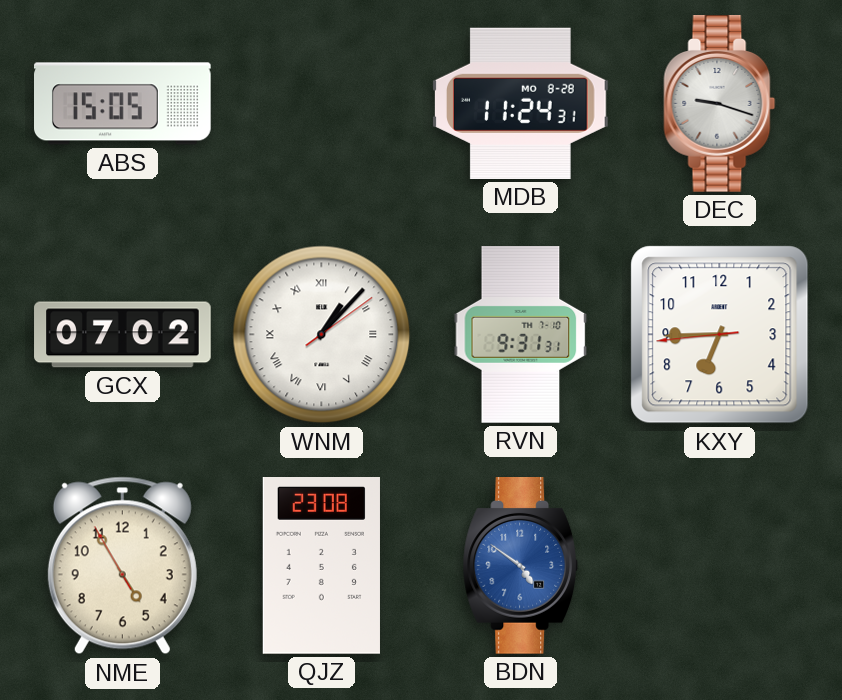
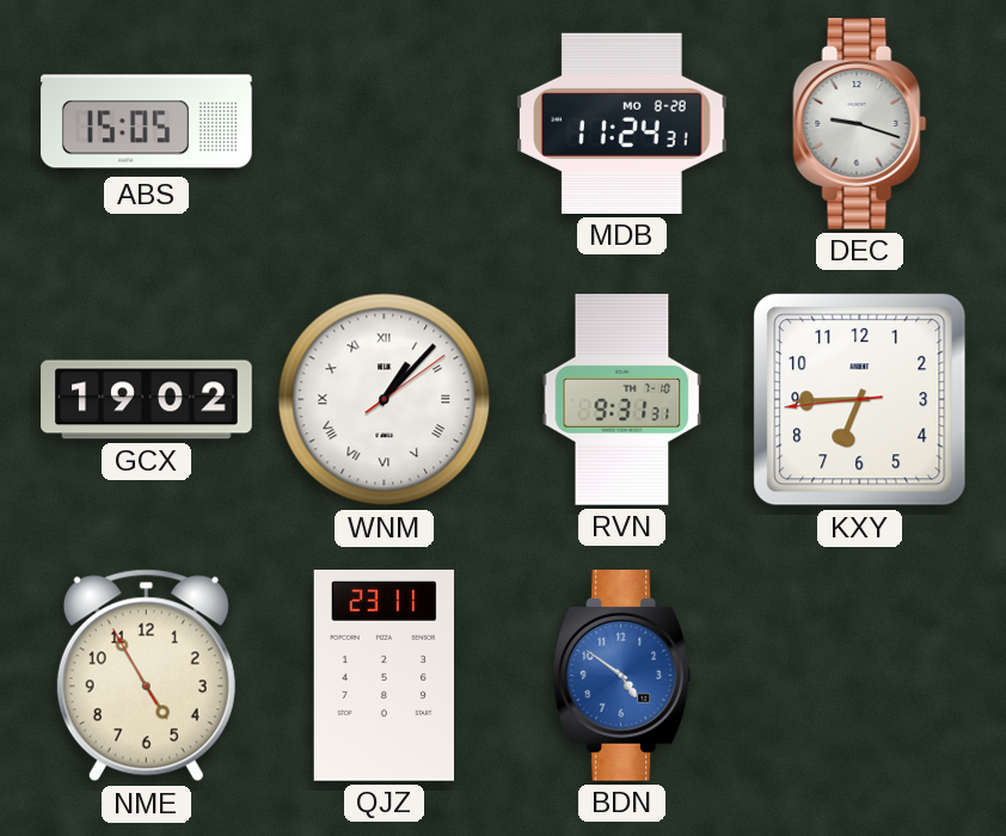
GCX: 07:02 -> 19:02
QJZ: 23:08 -> 23:11
